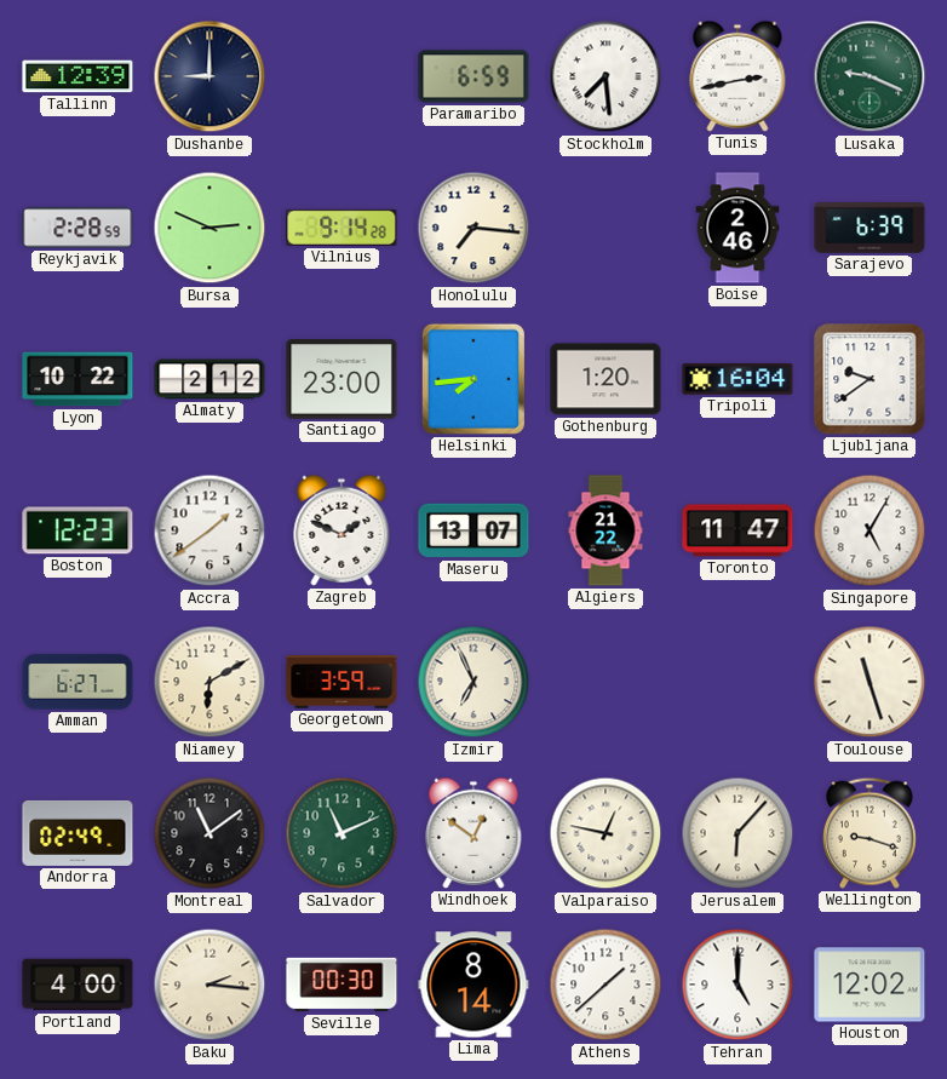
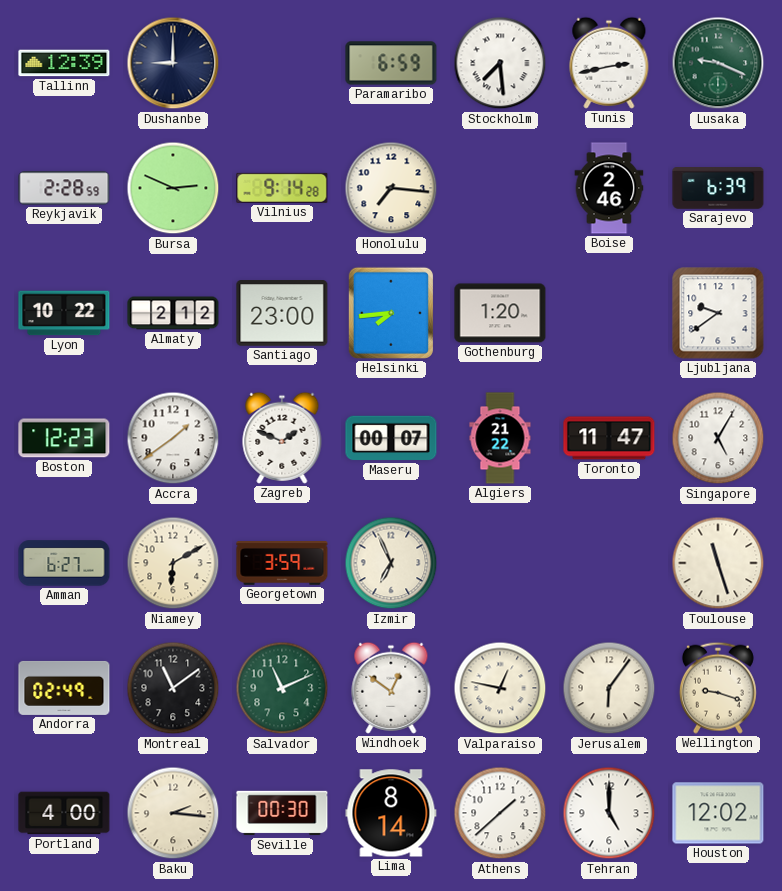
Tripoli: 16:04 -> none
Maseru: 13:07 -> 00:07
Jerusalem: 6:07 -> 6:06
